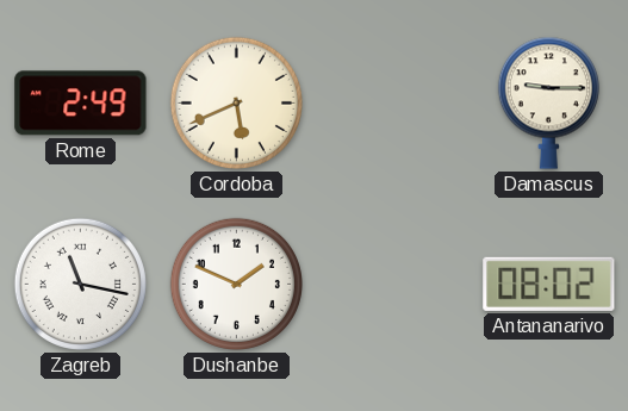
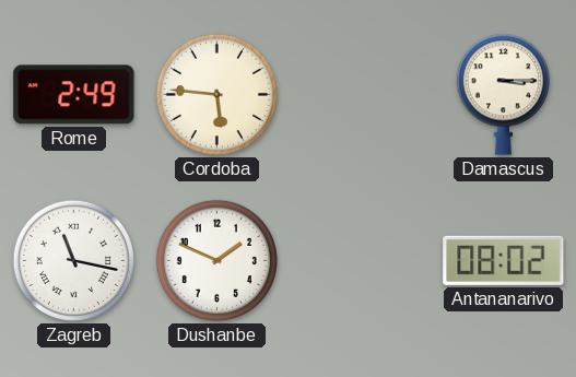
Cordoba: 5:41 -> 5:46
Damascus: 9:15 -> 3:15
